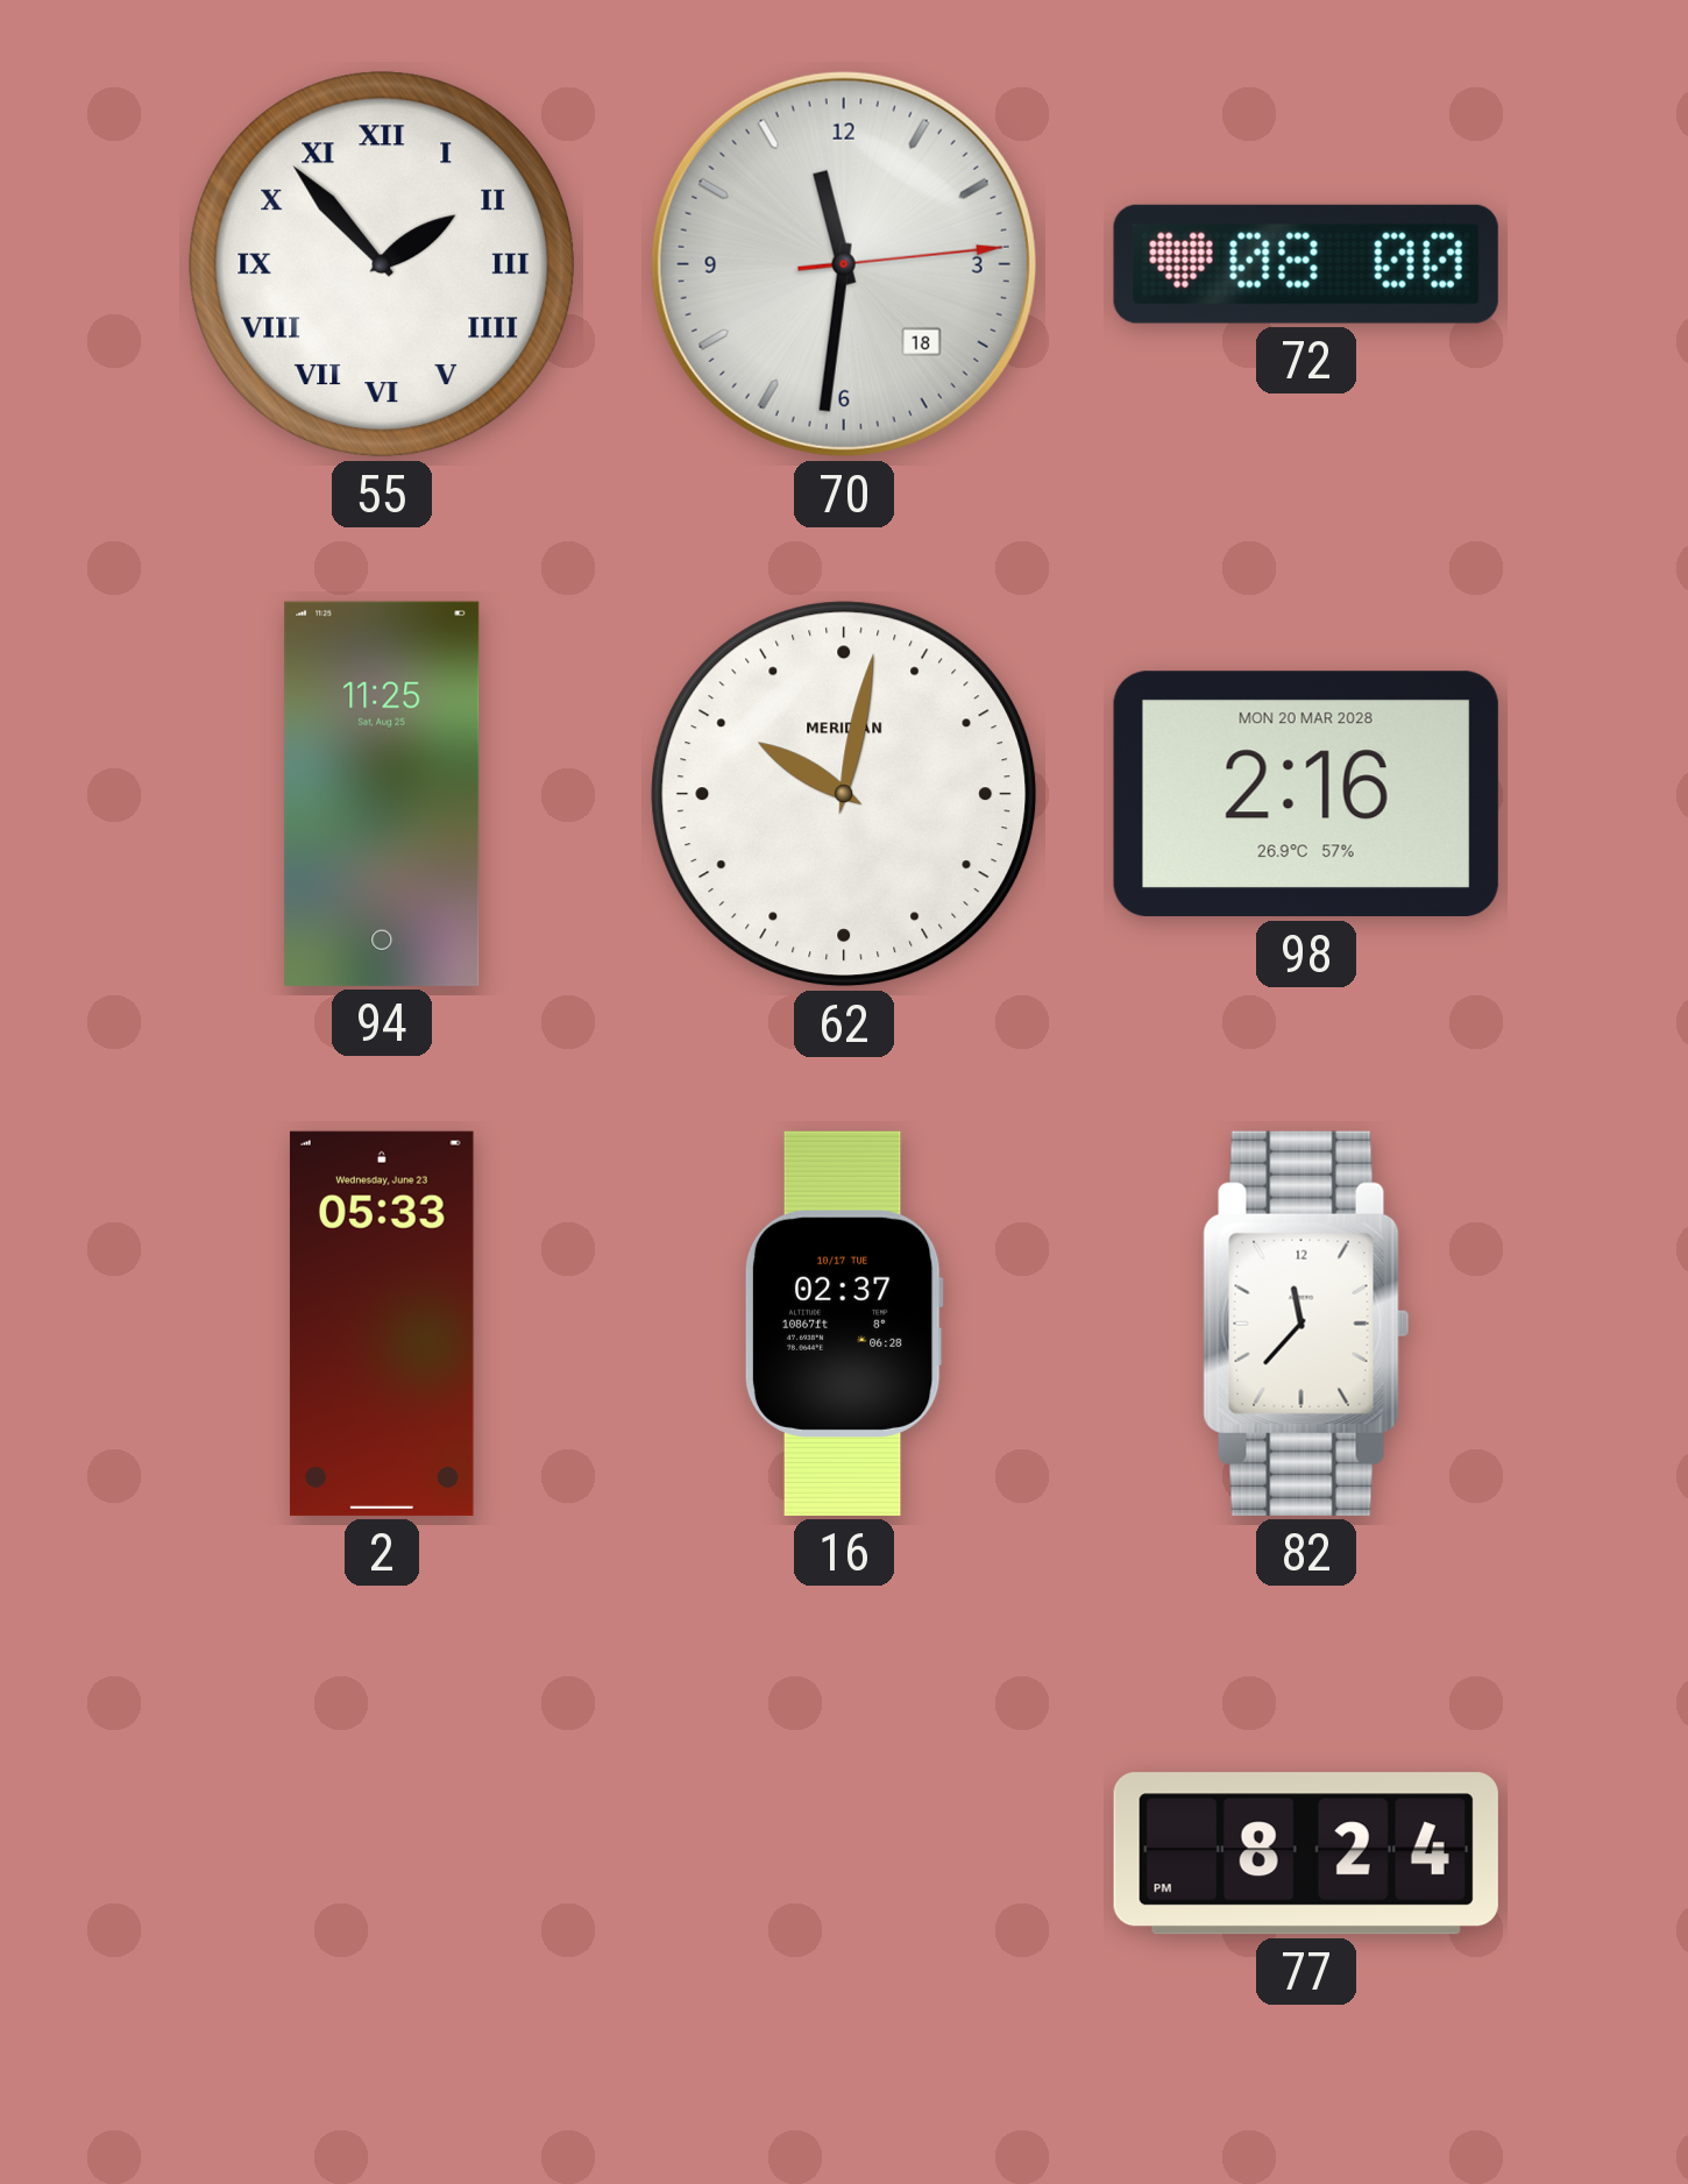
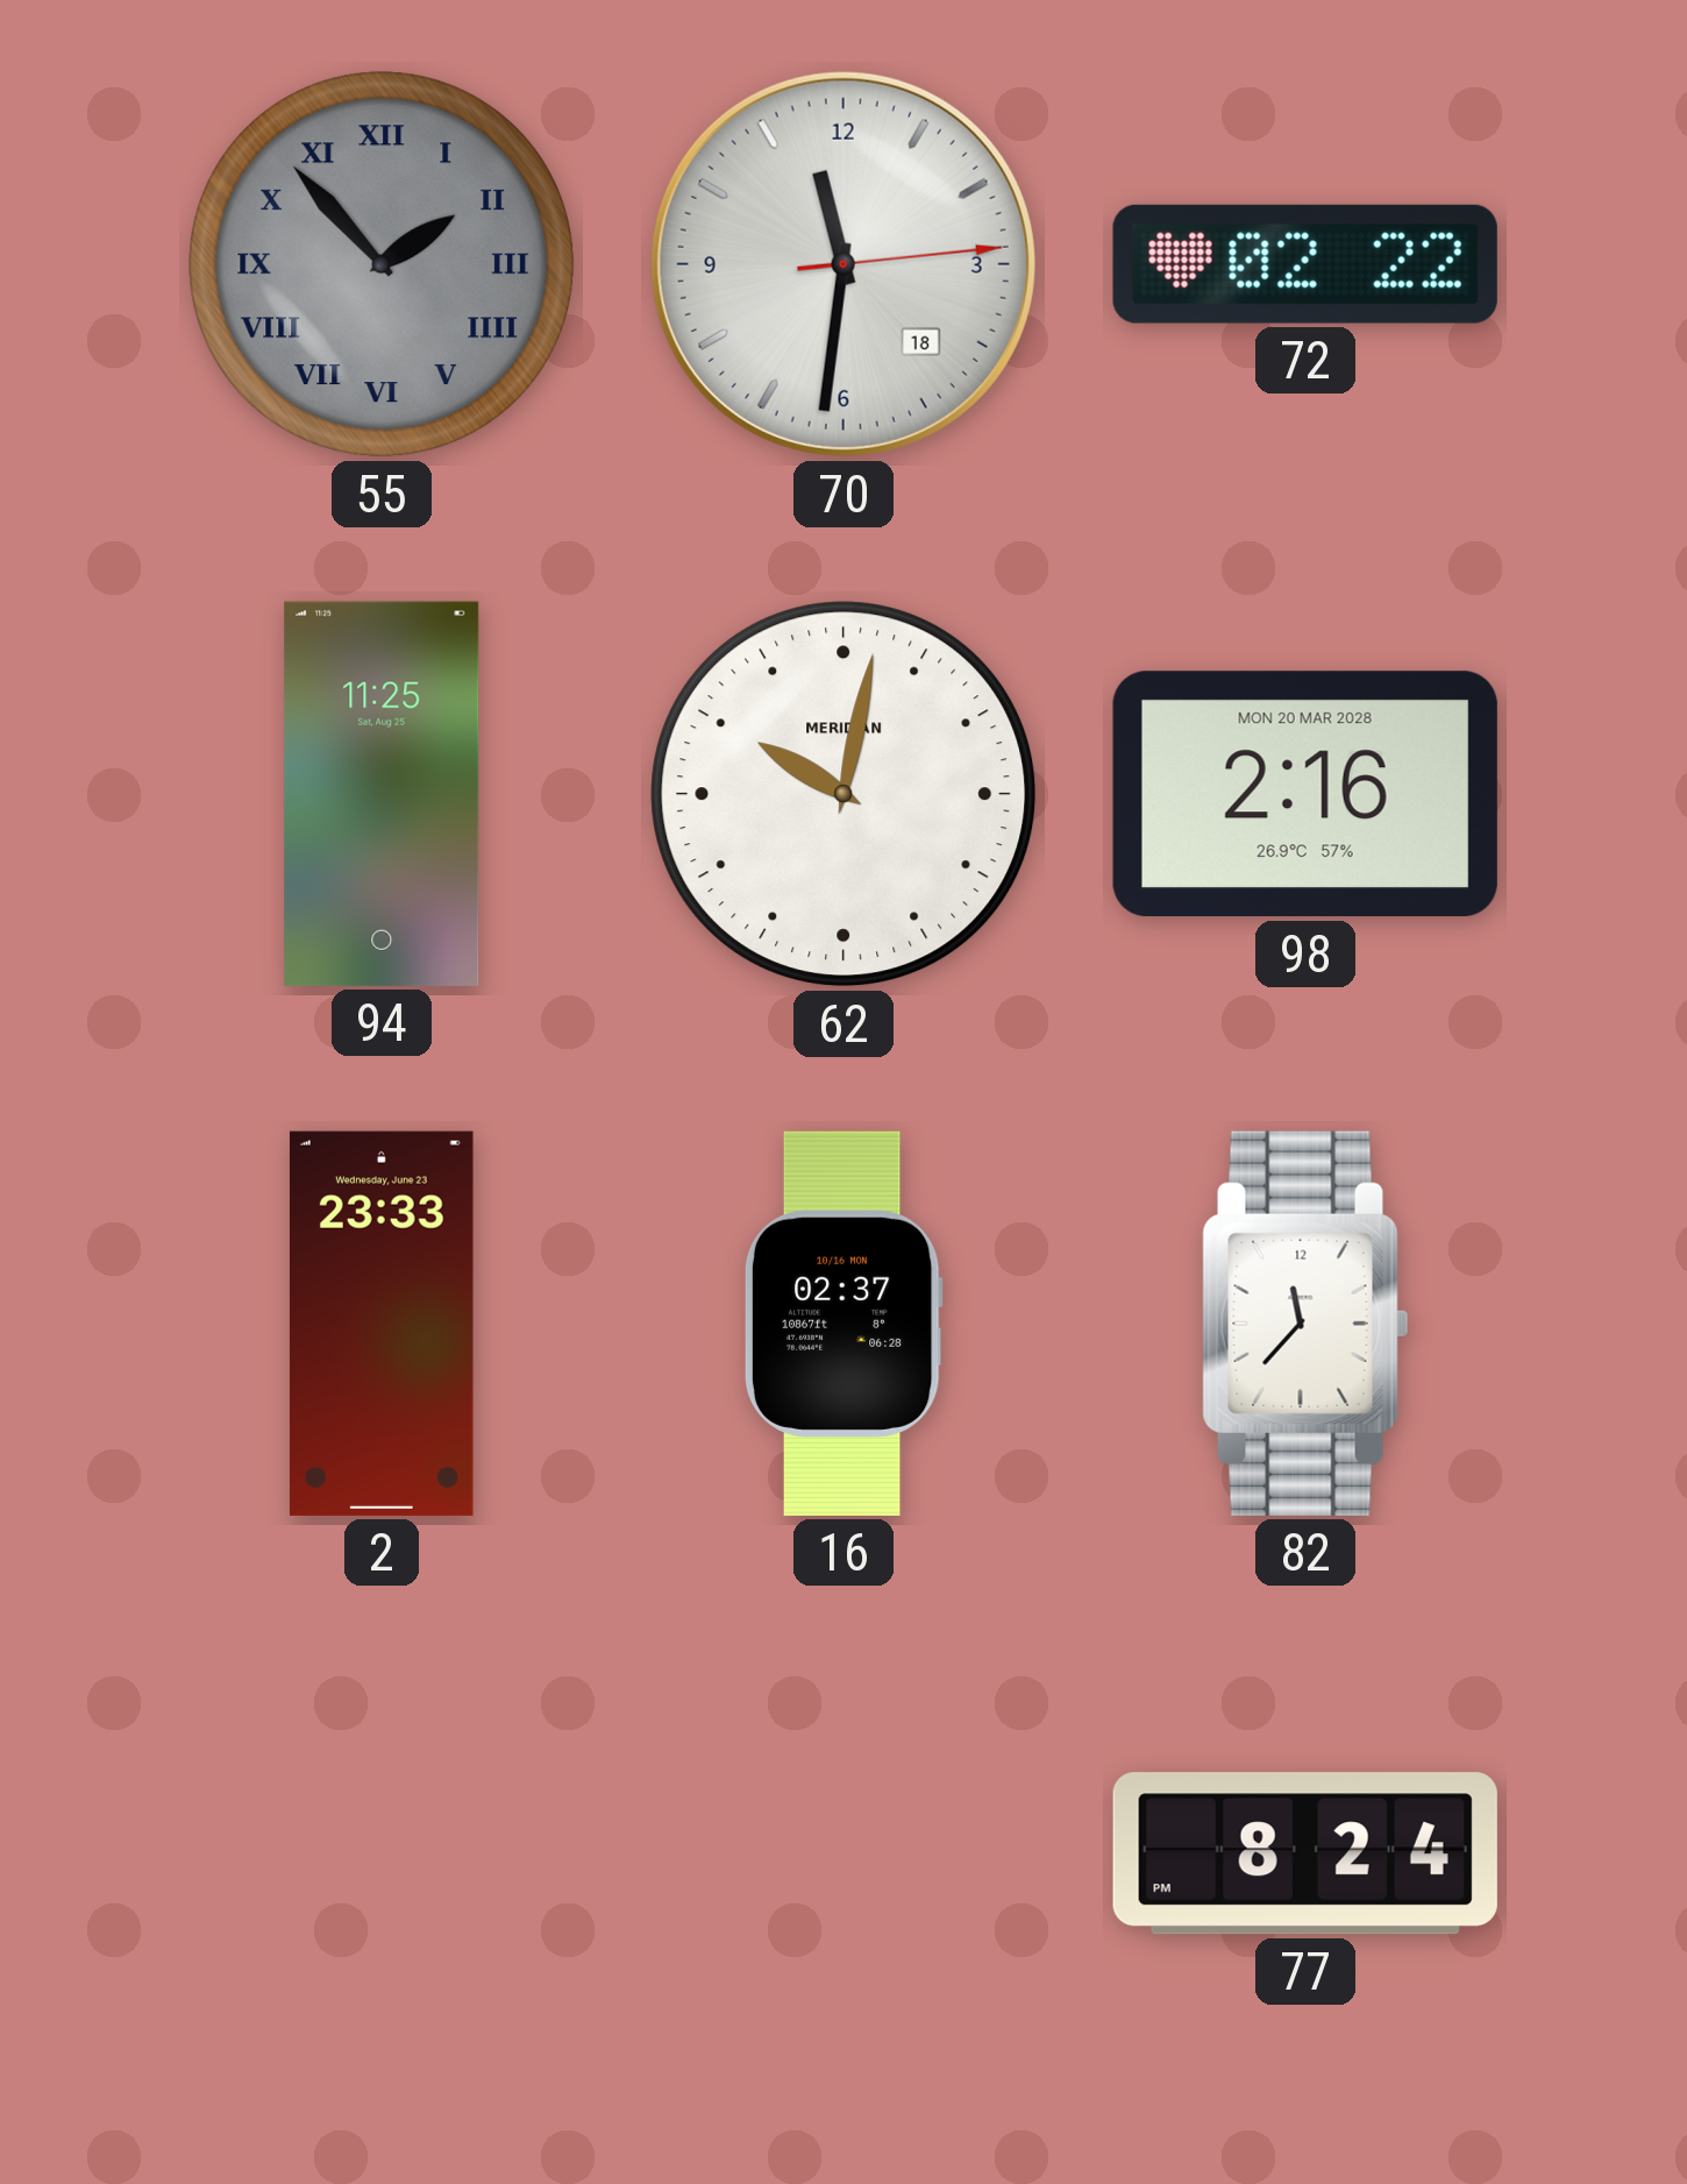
55 dial: white -> grey
72: 08:00 -> 02:22
2: 05:33 -> 23:33
16 date: 10/17 TUE -> 10/16 MON
